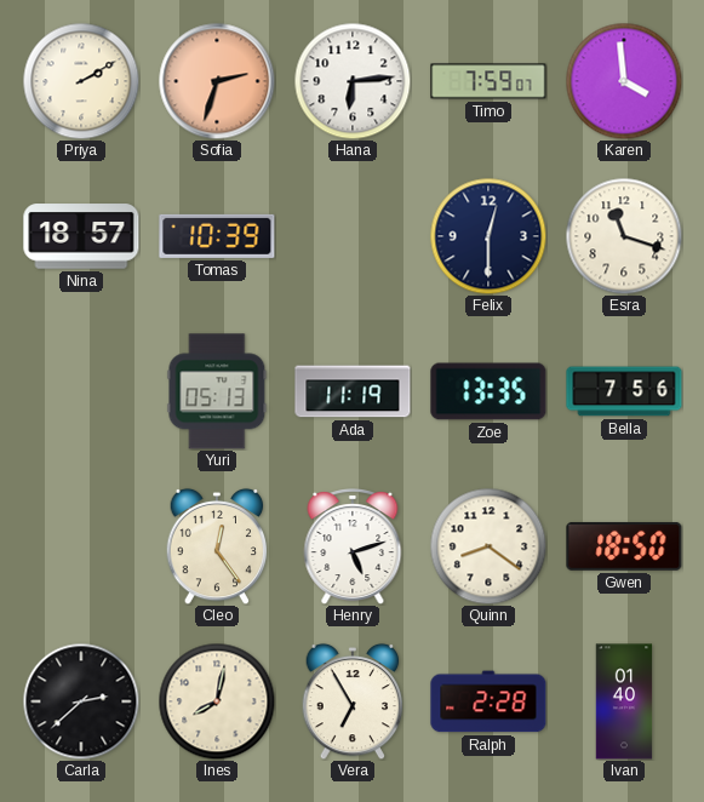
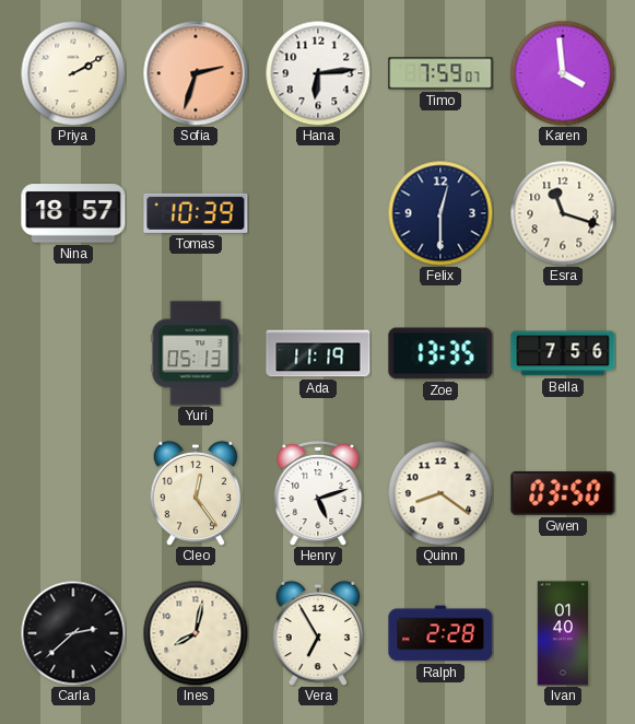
Gwen: 18:50 -> 03:50
